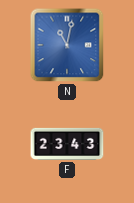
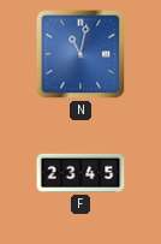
F: 23:43 -> 23:45
